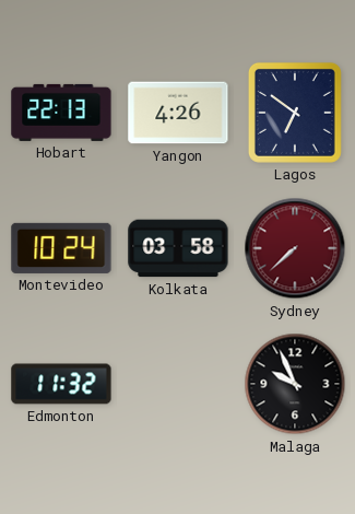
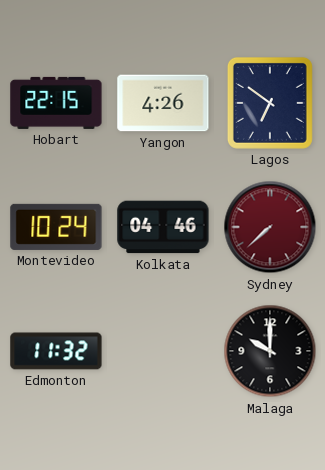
Hobart: 22:13 -> 22:15
Kolkata: 03:58 -> 04:46
Malaga: 9:56 -> 10:00
